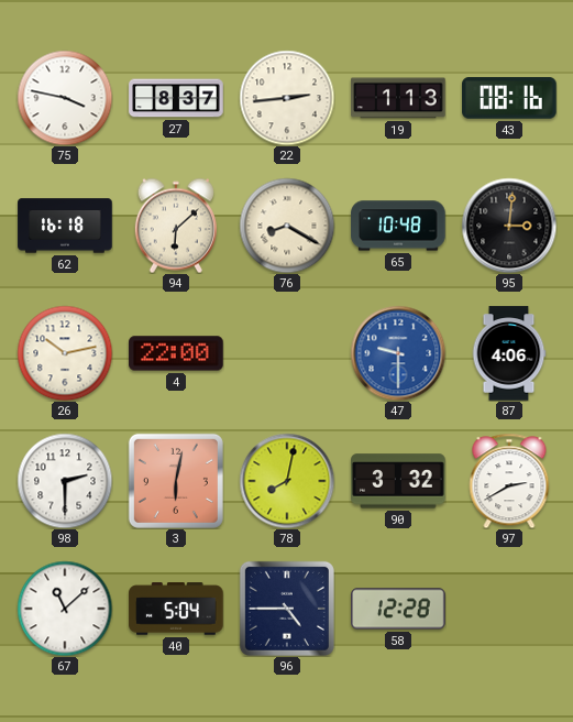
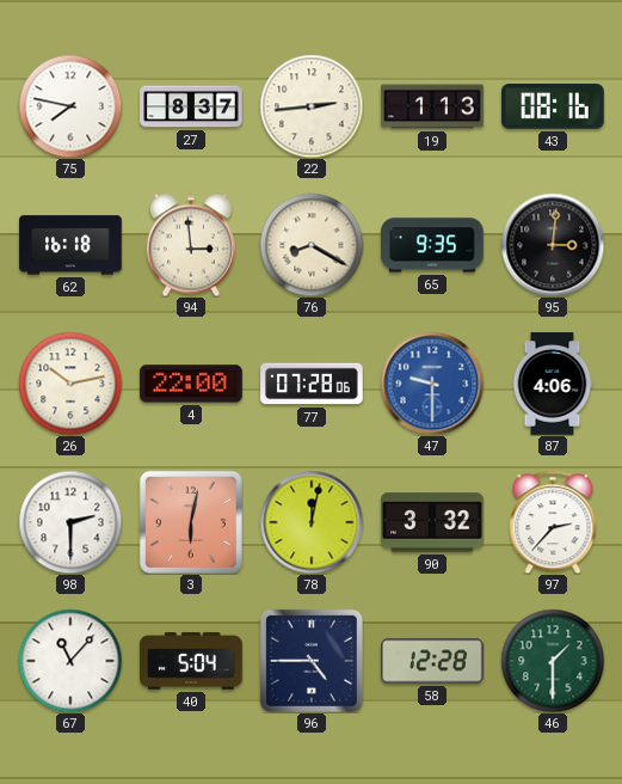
75: 3:47 -> 7:47
94: 6:08 -> 2:59
65: 10:48 -> 9:35
77: none -> 07:28
78: 8:02 -> 12:02
97: 2:40 -> 2:37
67: 11:08 -> 11:07
46: none -> 1:30
